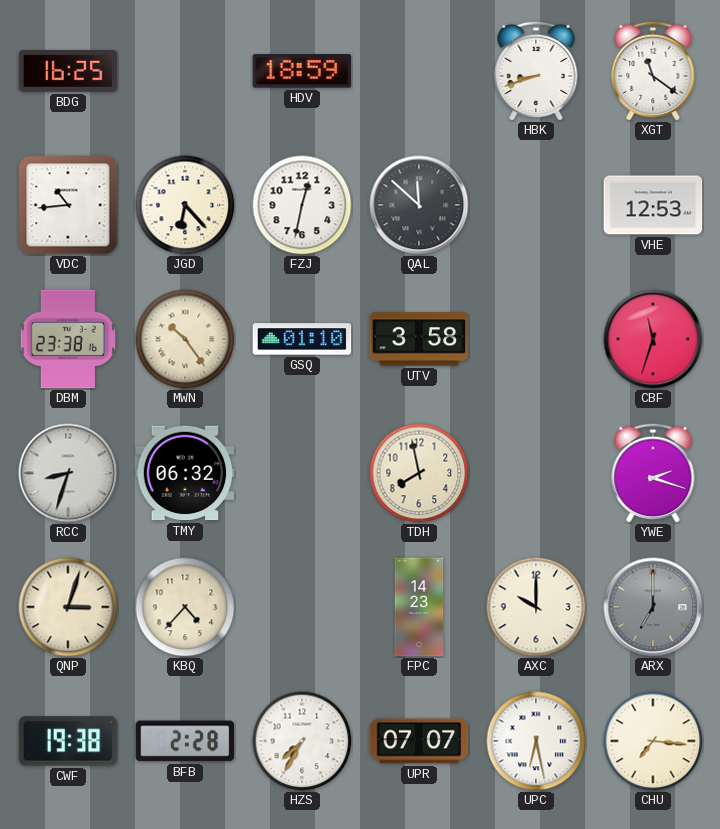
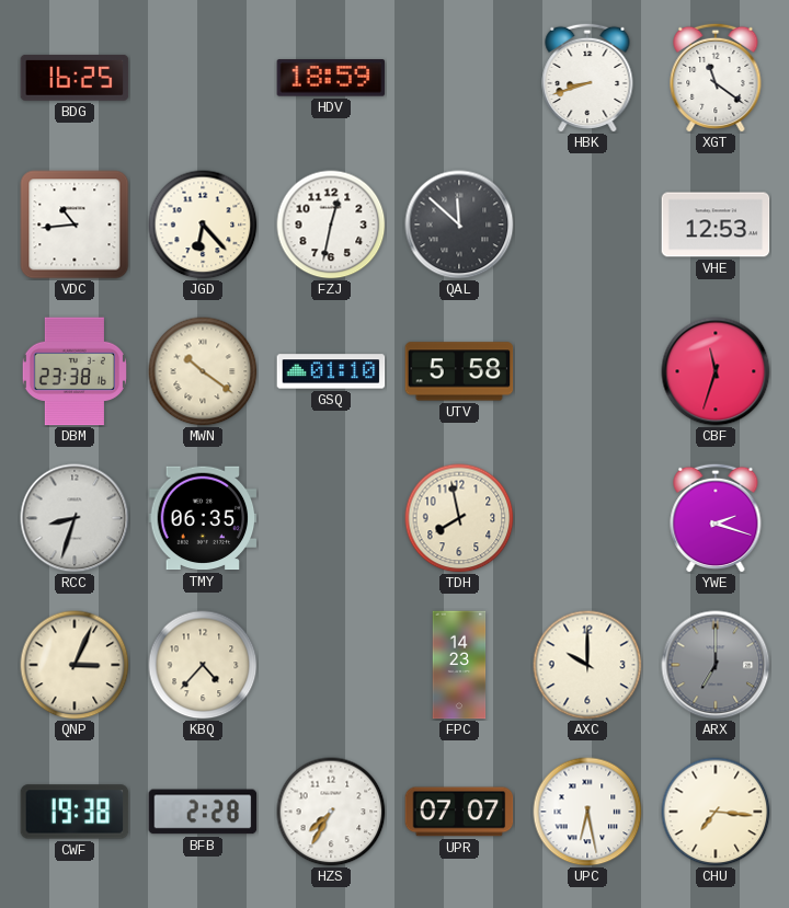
MWN: 10:24 -> 10:21
UTV: 3:58 -> 5:58
TMY: 06:32 -> 06:35
QNP: 3:03 -> 3:04
